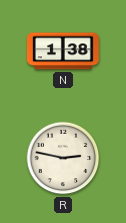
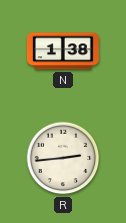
R: 2:47 -> 2:44
